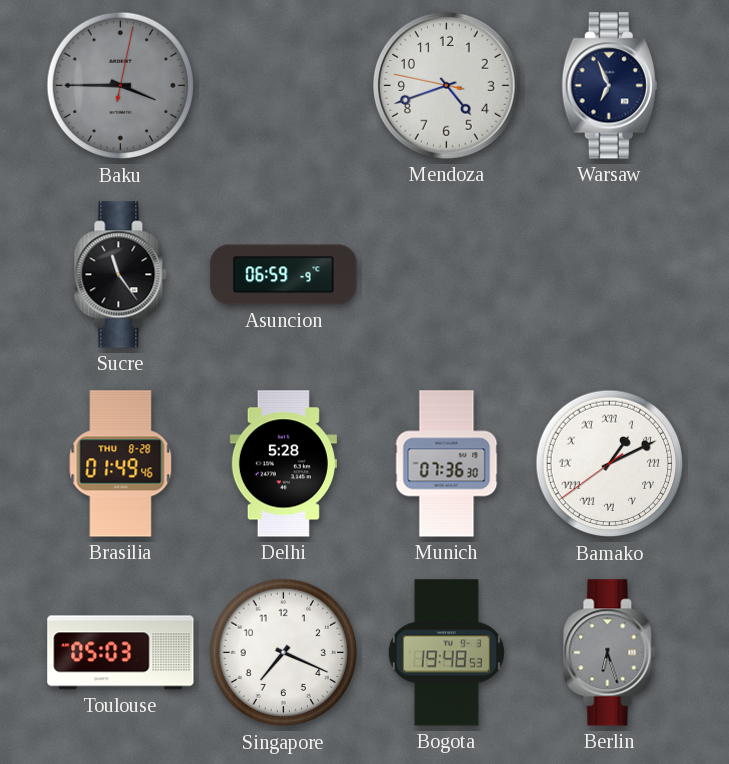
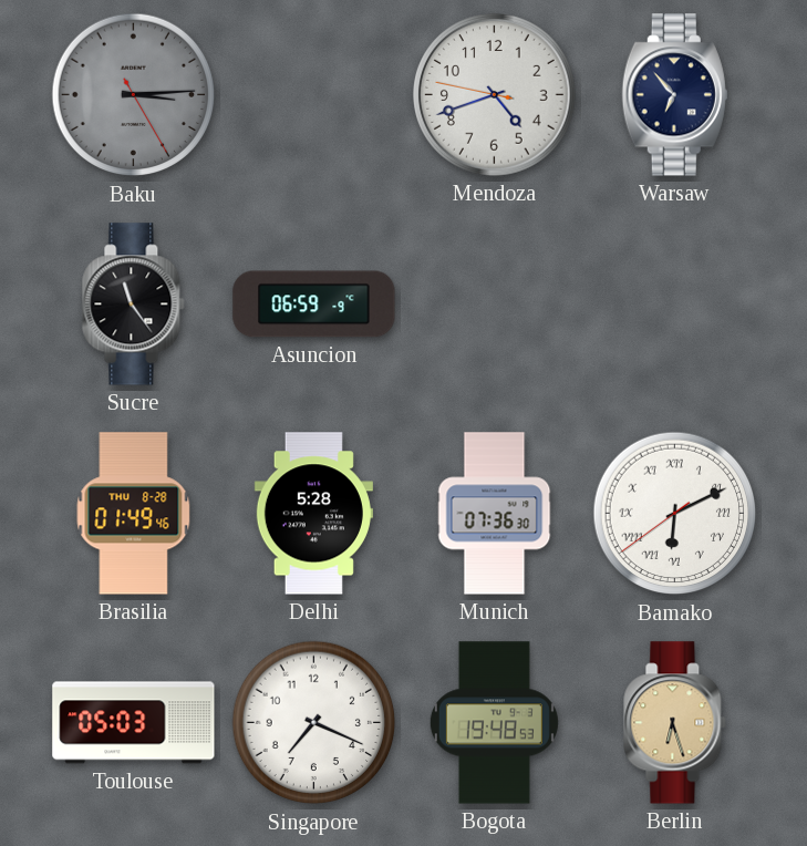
Baku: 3:45 -> 3:14
Warsaw: 6:56 -> 6:53
Bamako: 1:10 -> 6:10
Berlin dial: grey -> champagne
